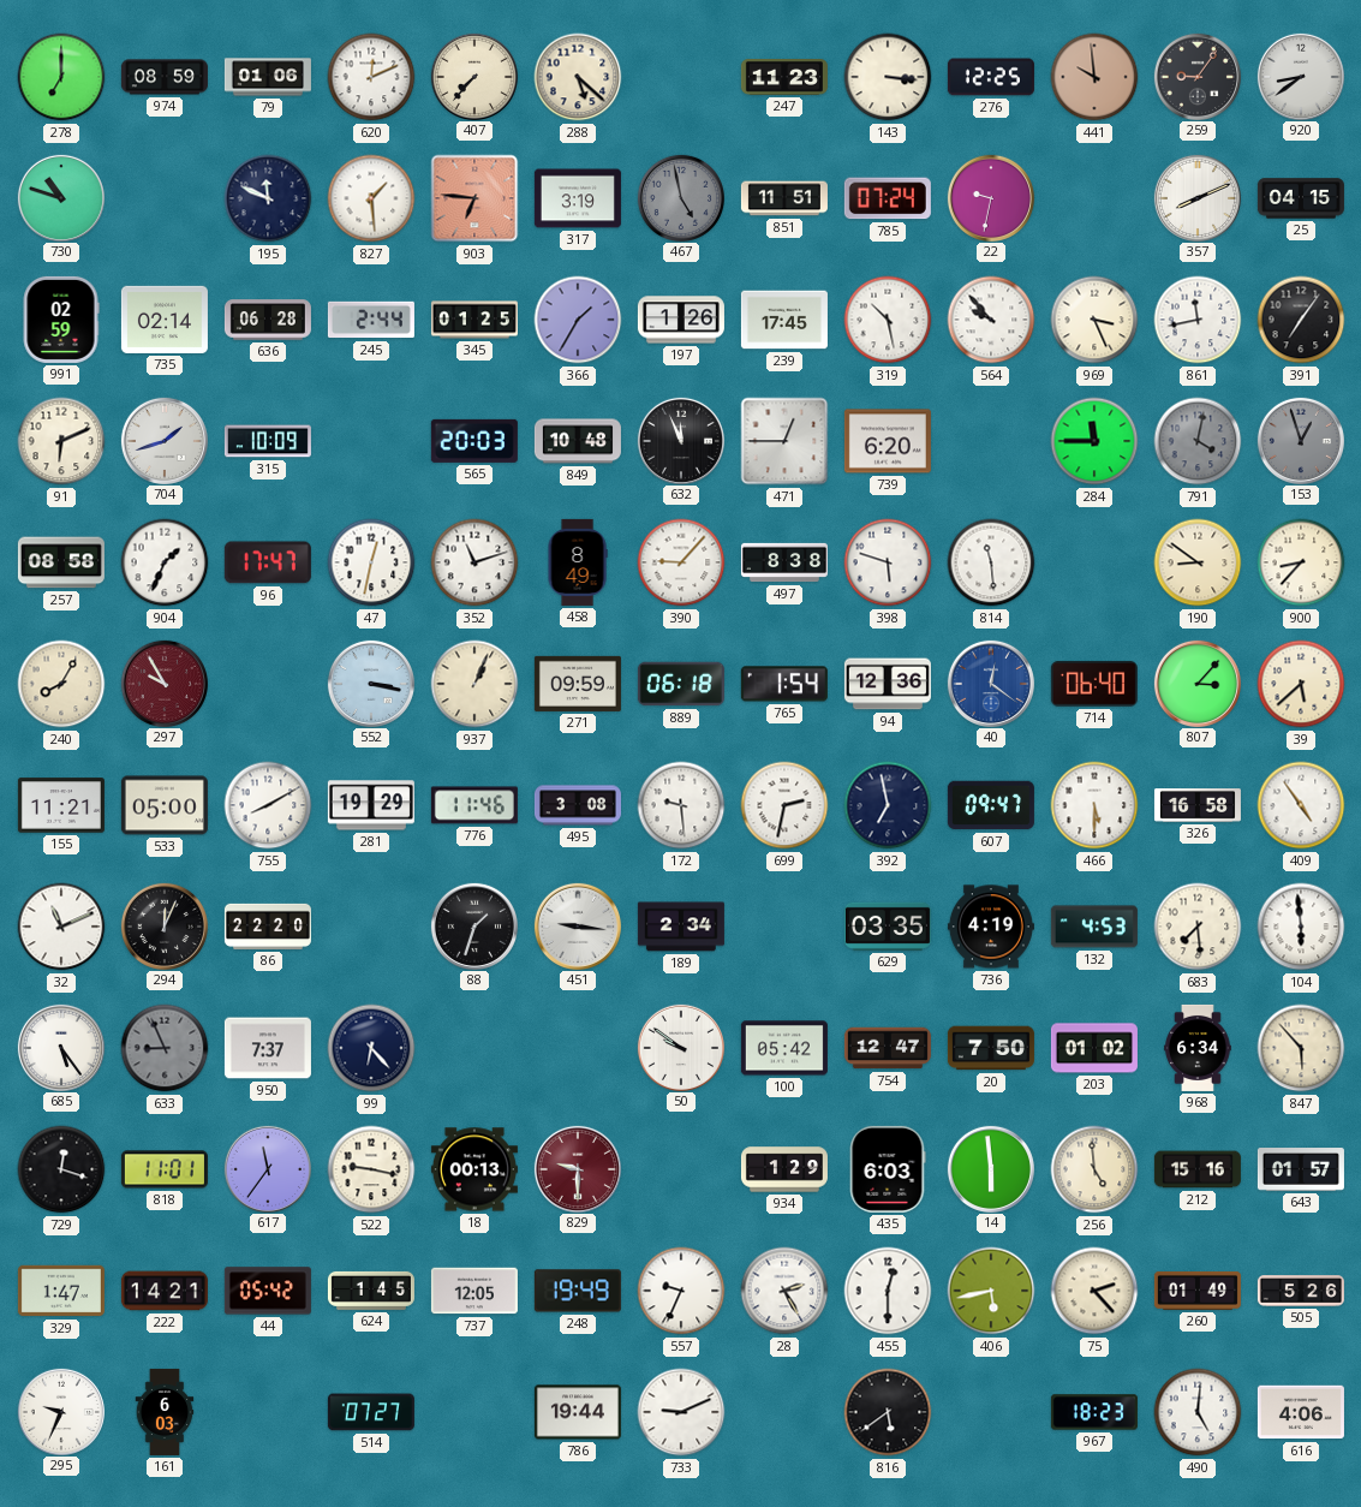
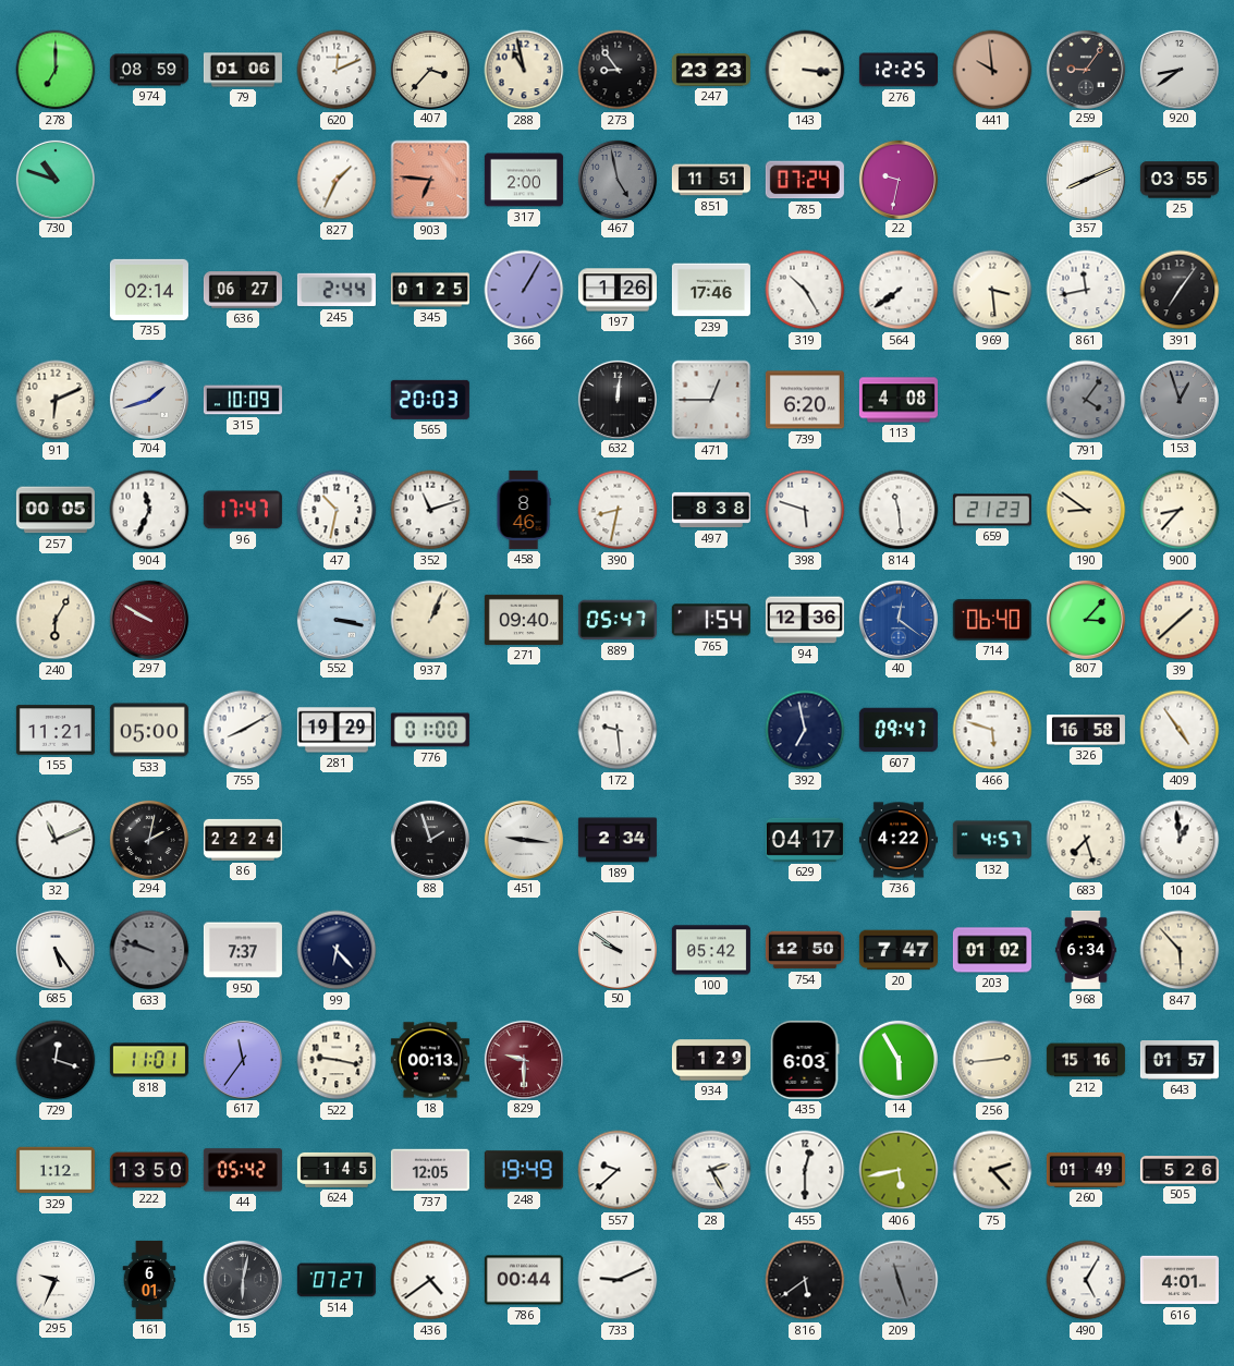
407: 7:37 -> 3:37
288: 5:22 -> 10:58
273: none -> 8:54
247: 11:23 -> 23:23
195: 11:49 -> none
827: 1:29 -> 1:34
317: 3:19 -> 2:00
25: 04:15 -> 03:55
991: 02:59 -> none
636: 06:28 -> 06:27
366: 1:35 -> 1:05
239: 17:45 -> 17:46
319: 10:28 -> 10:25
564: 9:53 -> 7:39
969: 3:26 -> 3:29
849: 10:48 -> none
632: 11:56 -> 12:01
113: none -> 4:08
284: 11:45 -> none
791: 4:02 -> 4:06
257: 08:58 -> 00:05
904: 1:34 -> 11:34
47: 12:32 -> 10:32
458: 8:49 -> 8:46
390: 9:07 -> 8:32
659: none -> 21:23
240: 8:05 -> 6:05
297: 9:55 -> 9:50
271: 09:59 -> 09:40
889: 06:18 -> 05:47
39: 5:38 -> 1:38
776: 11:46 -> 01:00
495: 3:08 -> none
699: 2:32 -> none
466: 5:30 -> 5:48
294: 12:04 -> 2:02
86: 22:20 -> 22:24
88: 1:33 -> 1:57
629: 03:35 -> 04:17
736: 4:19 -> 4:22
132: 4:53 -> 4:57
683: 7:29 -> 7:27
104: 5:59 -> 12:59
633: 8:56 -> 9:48
754: 12:47 -> 12:50
20: 7:50 -> 7:47
14: 5:59 -> 5:55
256: 4:59 -> 2:44
329: 1:47 -> 1:12
222: 14:21 -> 13:50
557: 9:34 -> 9:38
161: 6:03 -> 6:01
15: none -> 6:02
436: none -> 4:39
786: 19:44 -> 00:44
209: none -> 11:27
967: 18:23 -> none
490: 5:01 -> 5:05
616: 4:06 -> 4:01
